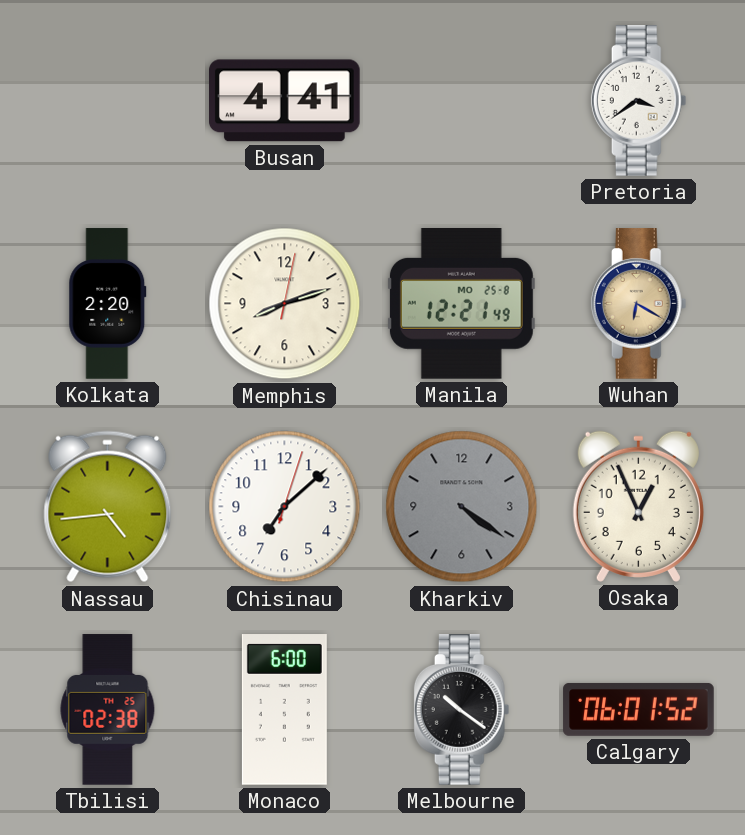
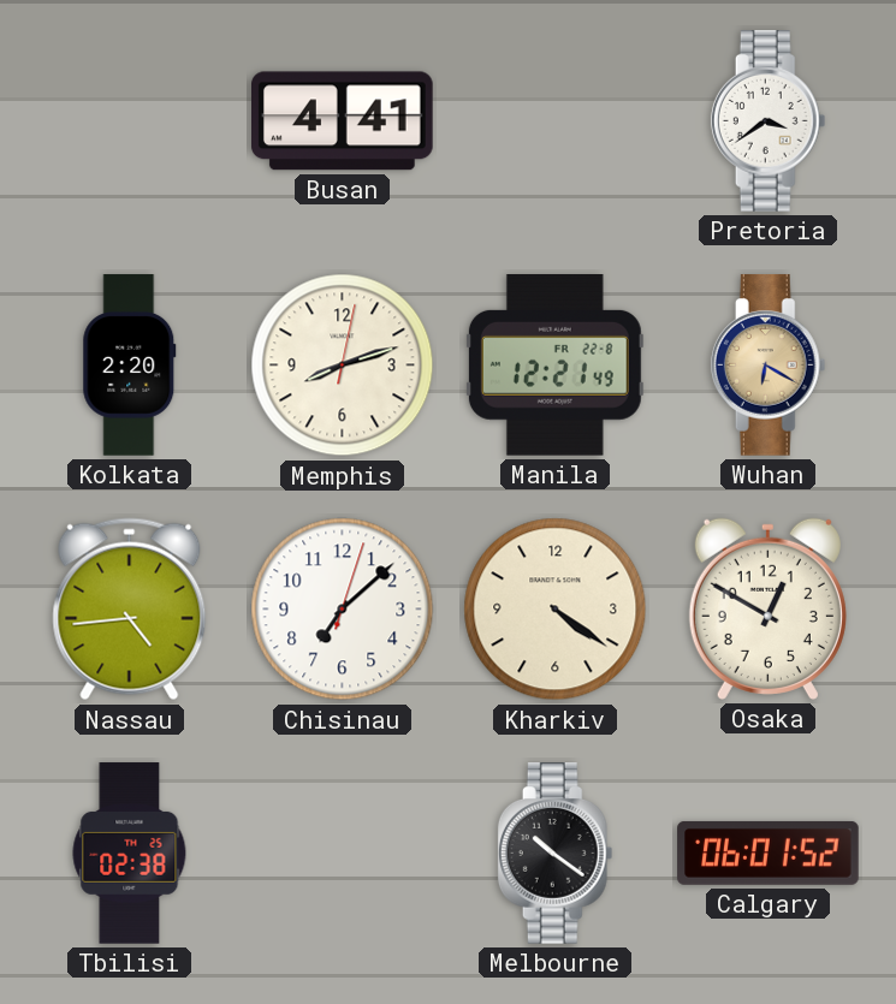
Manila date: MO 25-8 -> FR 22-8
Kharkiv dial: grey -> cream
Osaka: 12:56 -> 12:50
Monaco: 6:00 -> none
